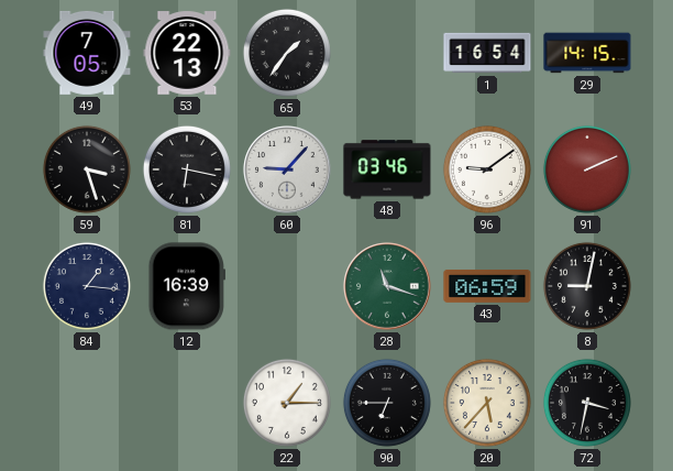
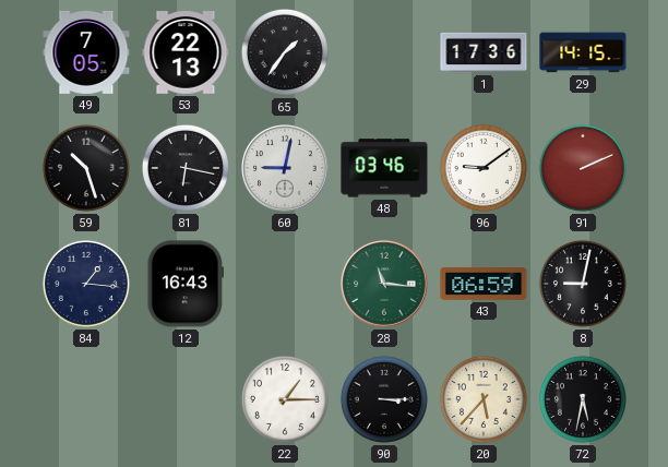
1: 16:54 -> 17:36
59: 3:27 -> 10:27
60: 9:07 -> 9:02
12: 16:39 -> 16:43
28: 11:18 -> 11:16
90: 6:45 -> 3:15
72: 3:32 -> 5:32
